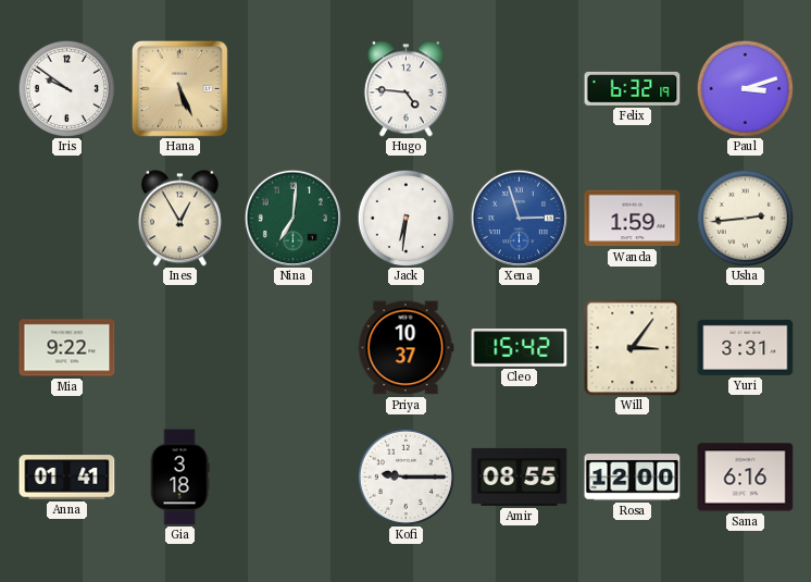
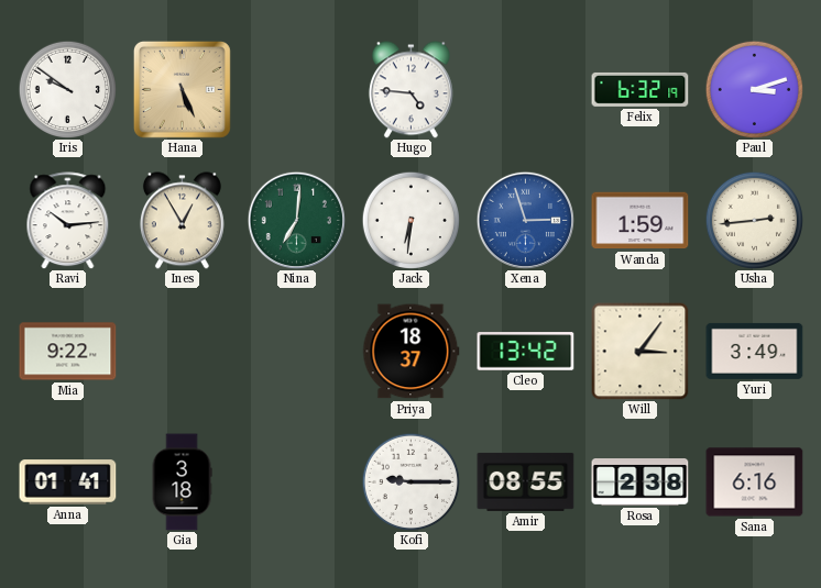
Ravi: none -> 10:14
Priya: 10:37 -> 18:37
Cleo: 15:42 -> 13:42
Yuri: 3:31 -> 3:49
Rosa: 12:00 -> 2:38
